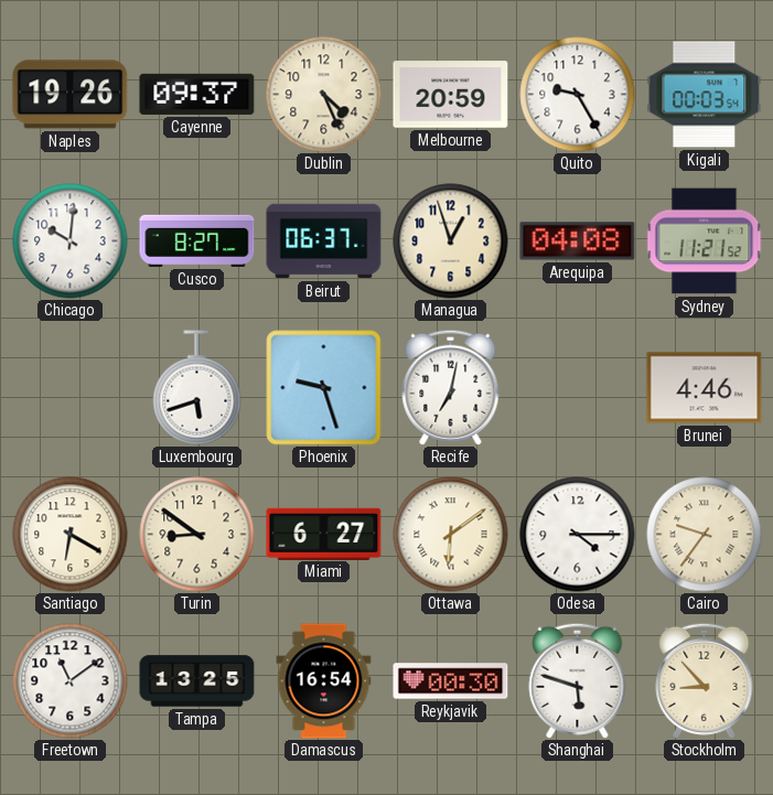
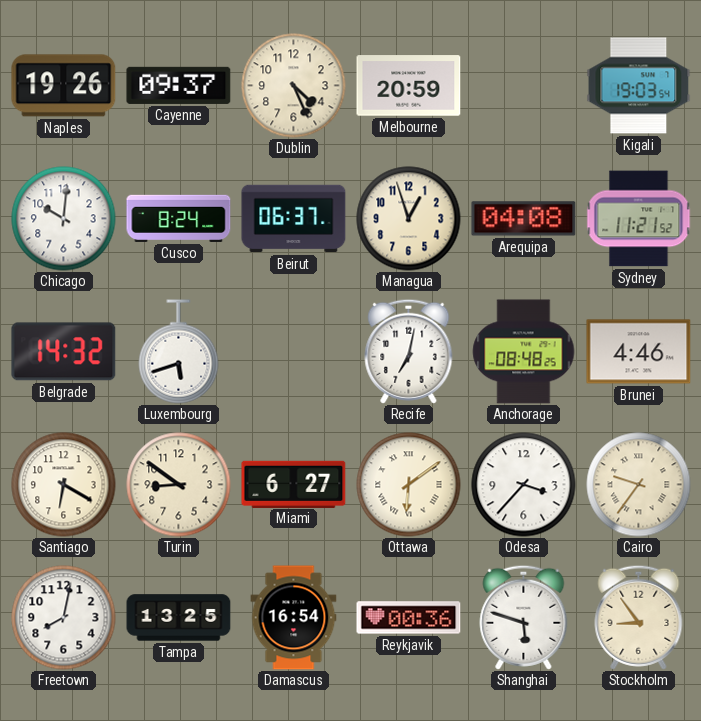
Quito: 9:25 -> none
Kigali: 00:03 -> 19:03
Cusco: 8:27 -> 8:24
Belgrade: none -> 14:32
Phoenix: 9:27 -> none
Anchorage: none -> 08:48
Odesa: 4:15 -> 3:37
Freetown: 11:09 -> 8:02
Reykjavik: 00:30 -> 00:36
Stockholm: 8:53 -> 8:54
